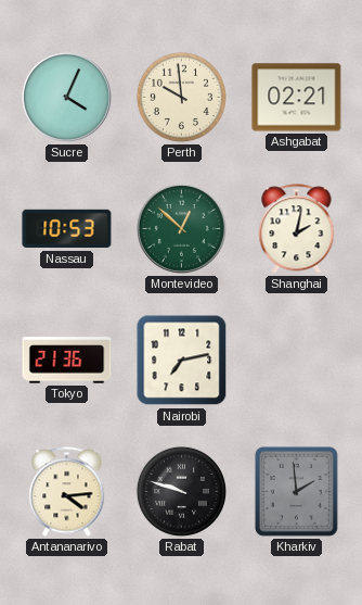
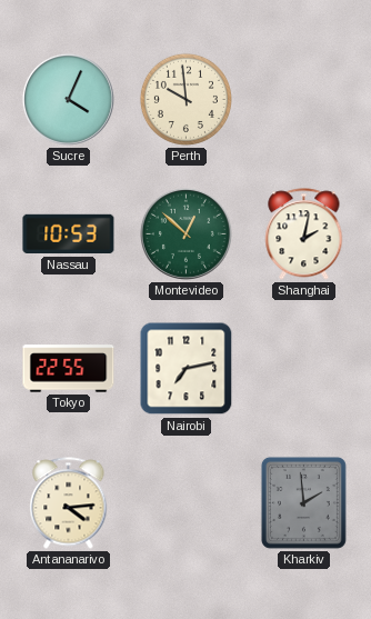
Ashgabat: 02:21 -> none
Tokyo: 21:36 -> 22:55
Rabat: 9:48 -> none
